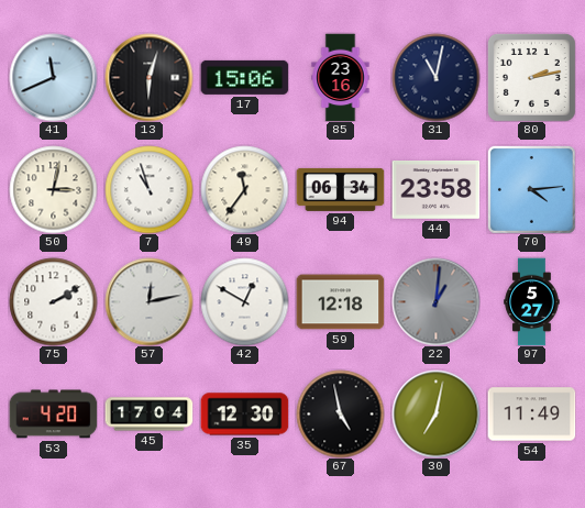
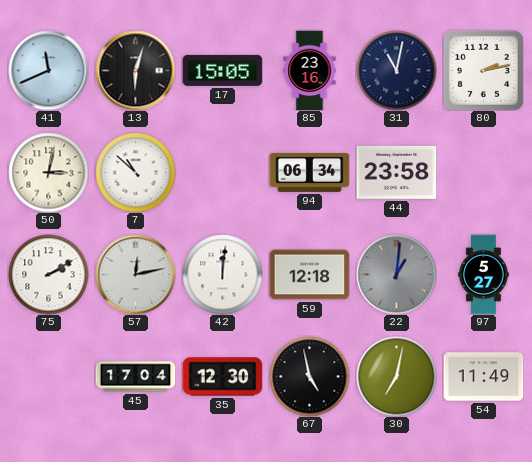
17: 15:06 -> 15:05
7: 10:57 -> 10:52
49: 11:36 -> none
70: 4:14 -> none
42: 12:50 -> 12:01
53: 4:20 -> none
